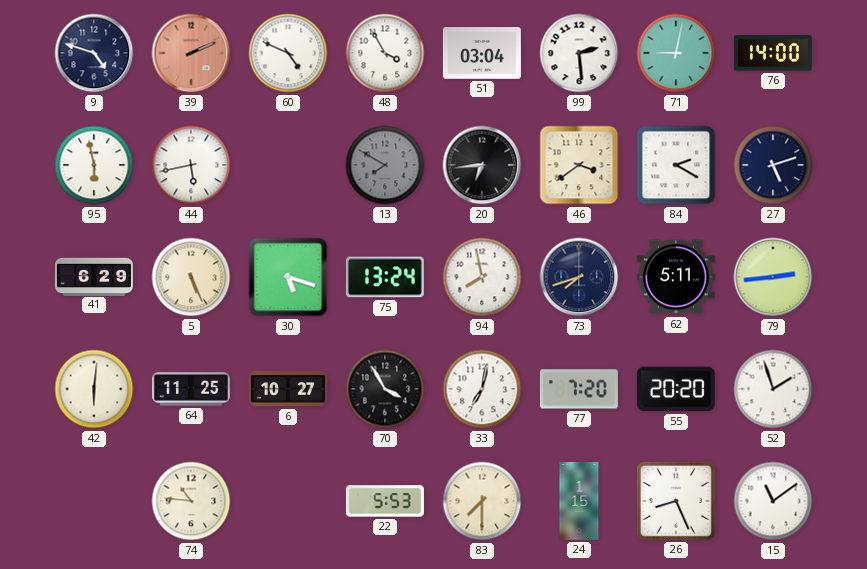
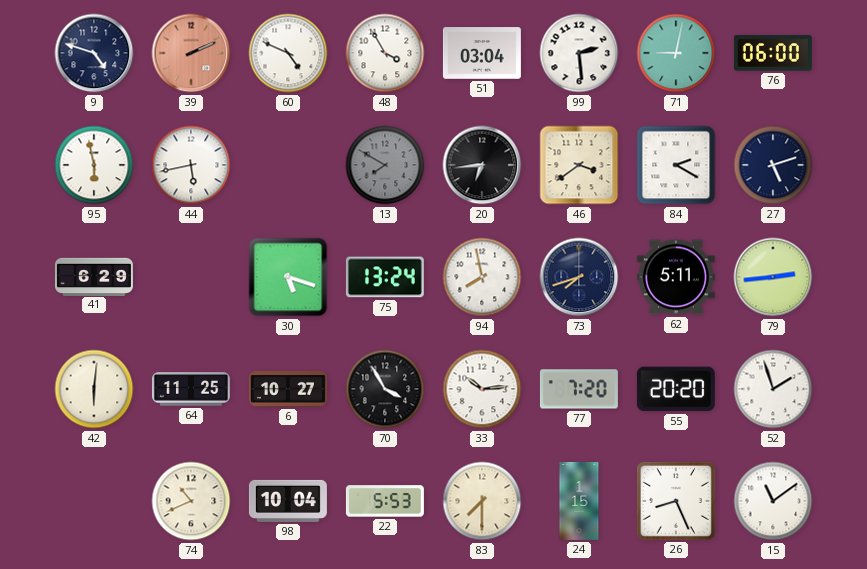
76: 14:00 -> 06:00
5: 5:26 -> none
33: 7:02 -> 10:14
74: 10:46 -> 10:41
98: none -> 10:04
